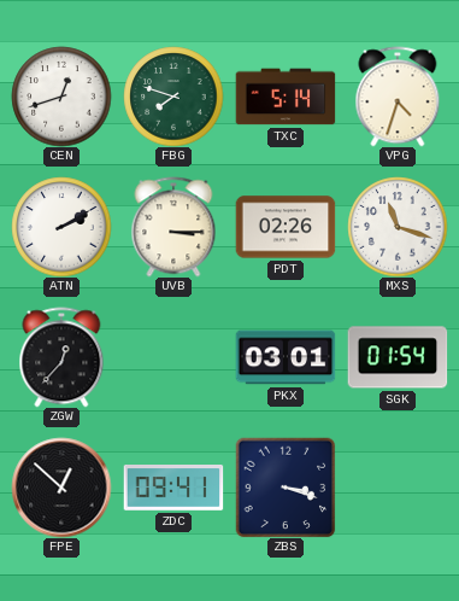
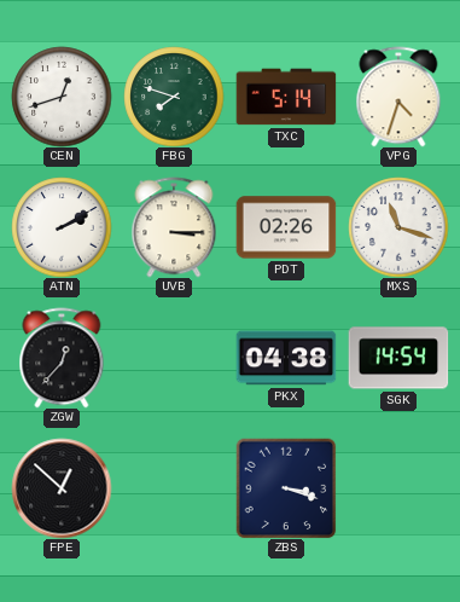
PKX: 03:01 -> 04:38
SGK: 01:54 -> 14:54
ZDC: 09:41 -> none
